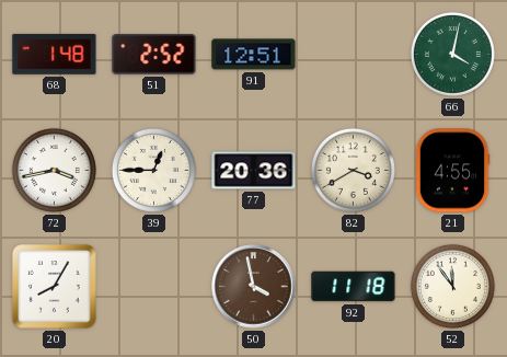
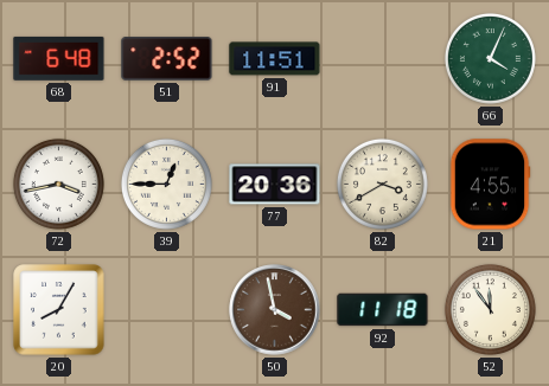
68: 1:48 -> 6:48
91: 12:51 -> 11:51
66: 4:02 -> 4:04
